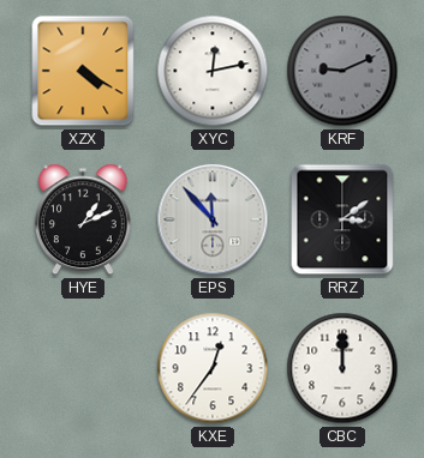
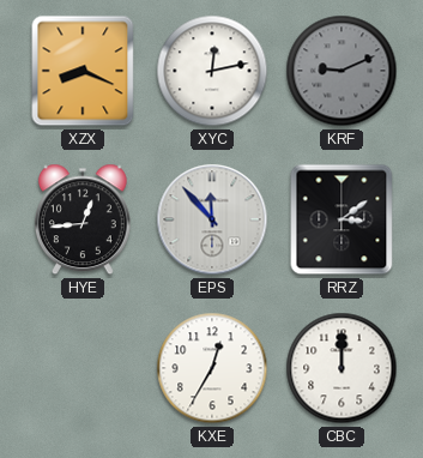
XZX: 4:20 -> 8:19
HYE: 1:11 -> 12:44
KXE: 12:36 -> 12:35
